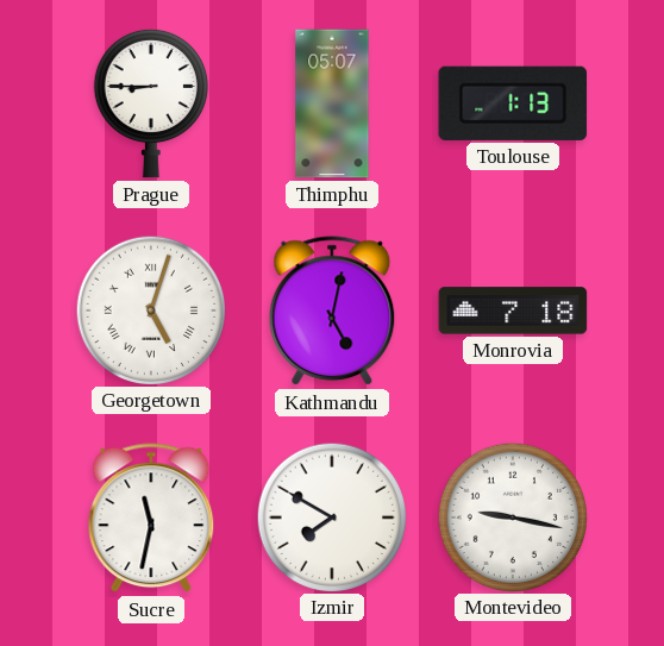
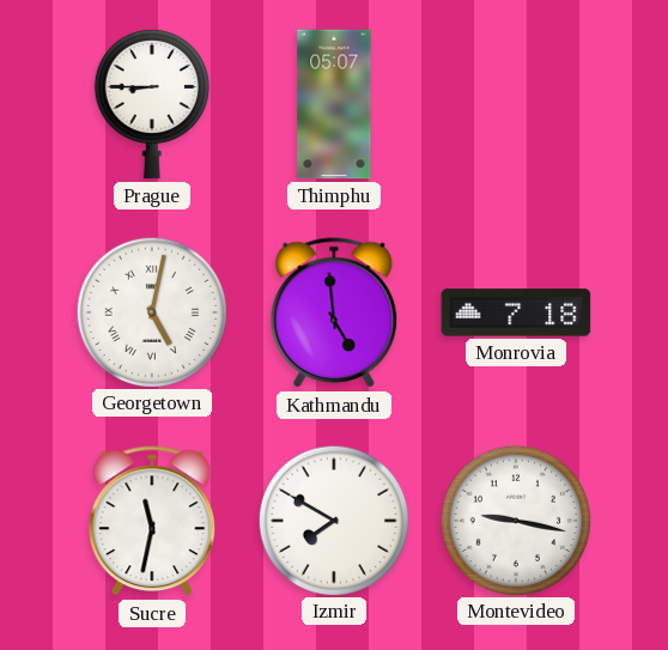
Toulouse: 1:13 -> none
Georgetown: 5:03 -> 5:02
Kathmandu: 5:02 -> 4:59
